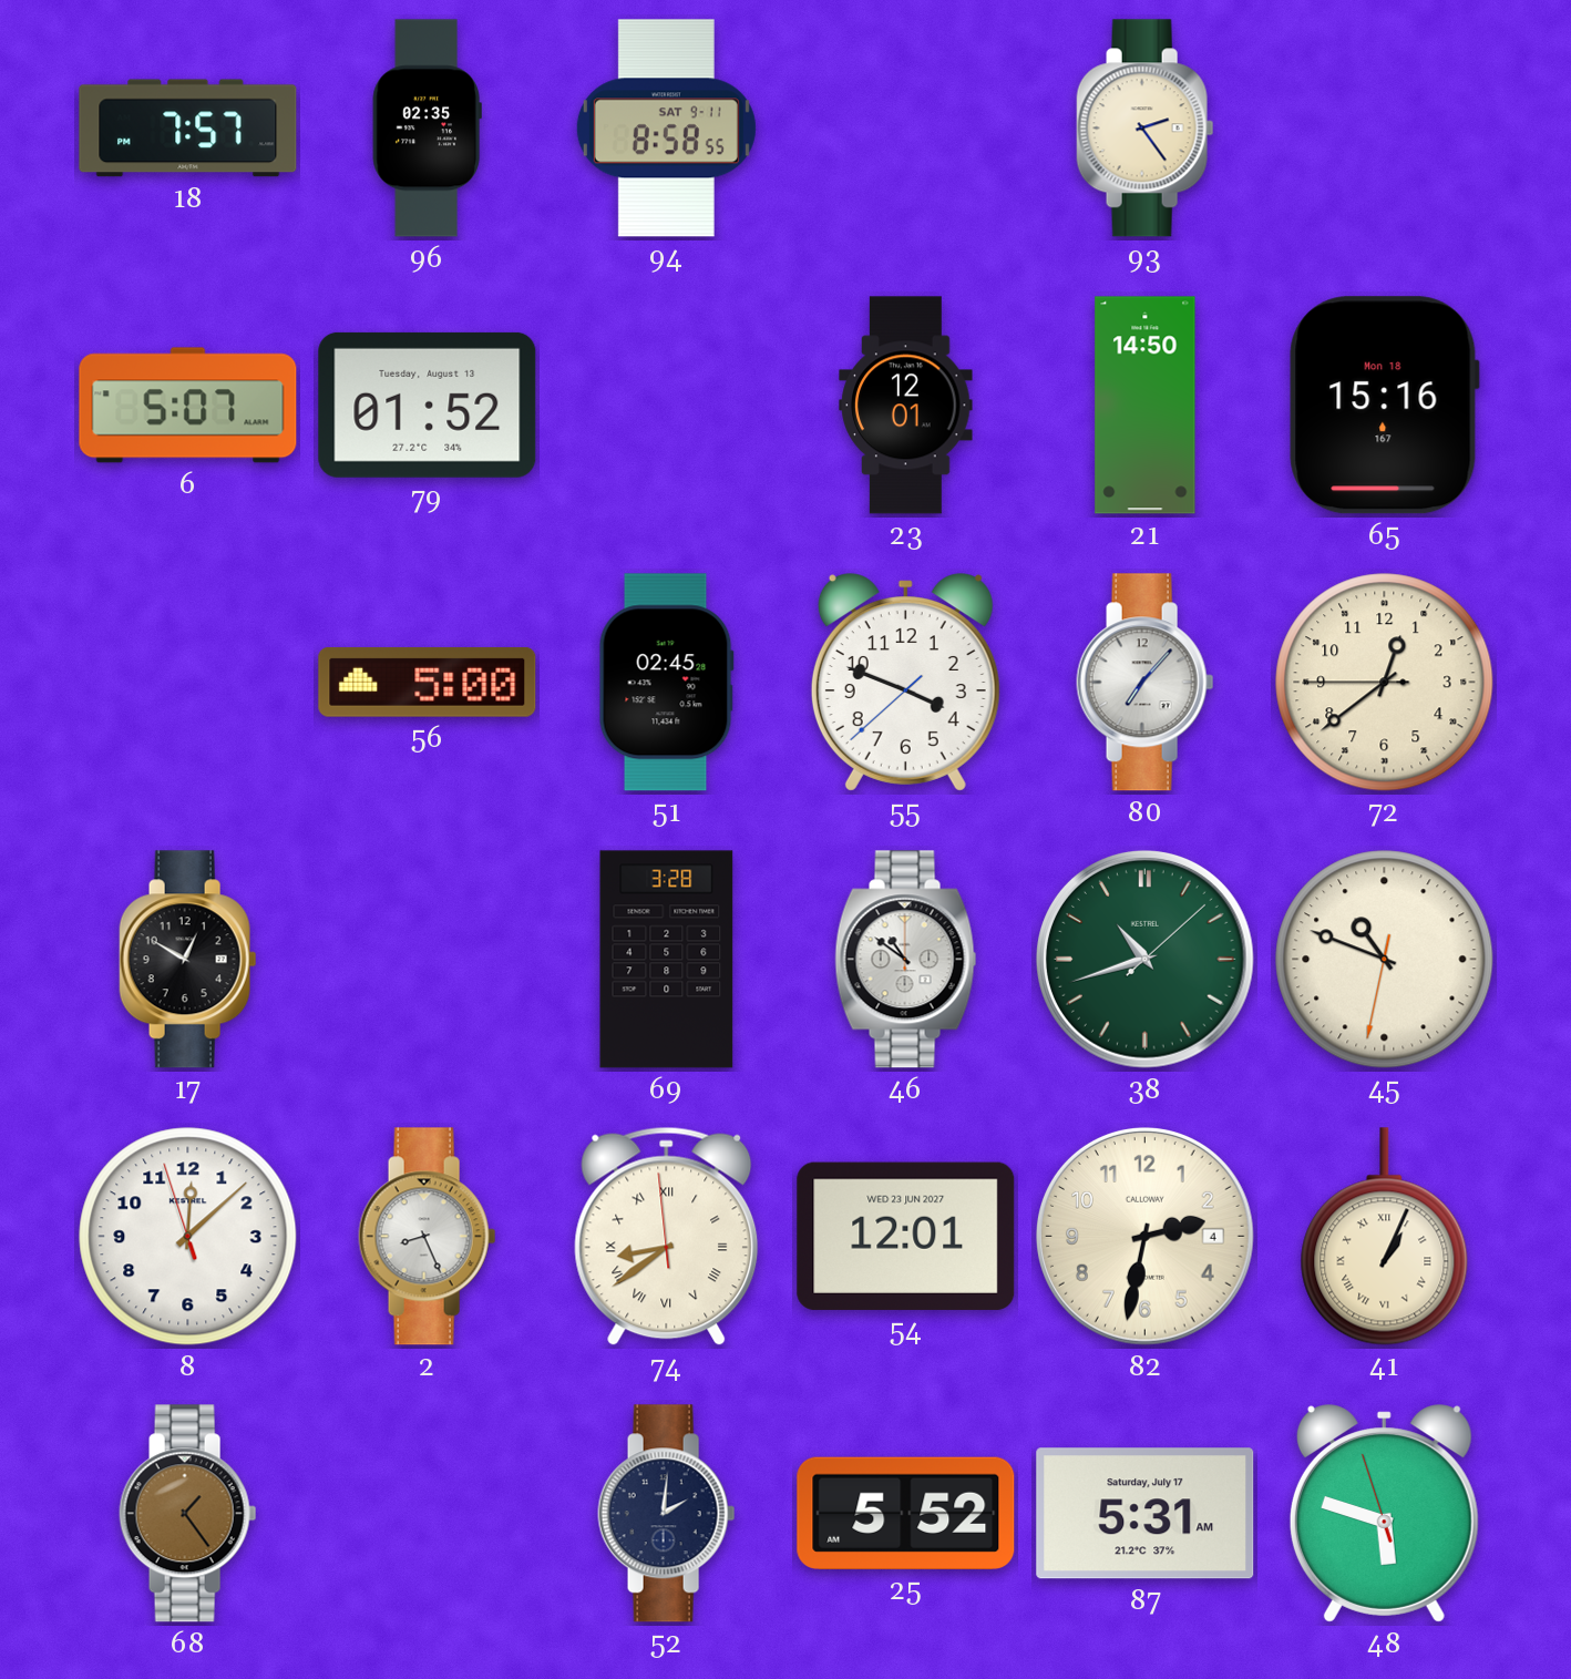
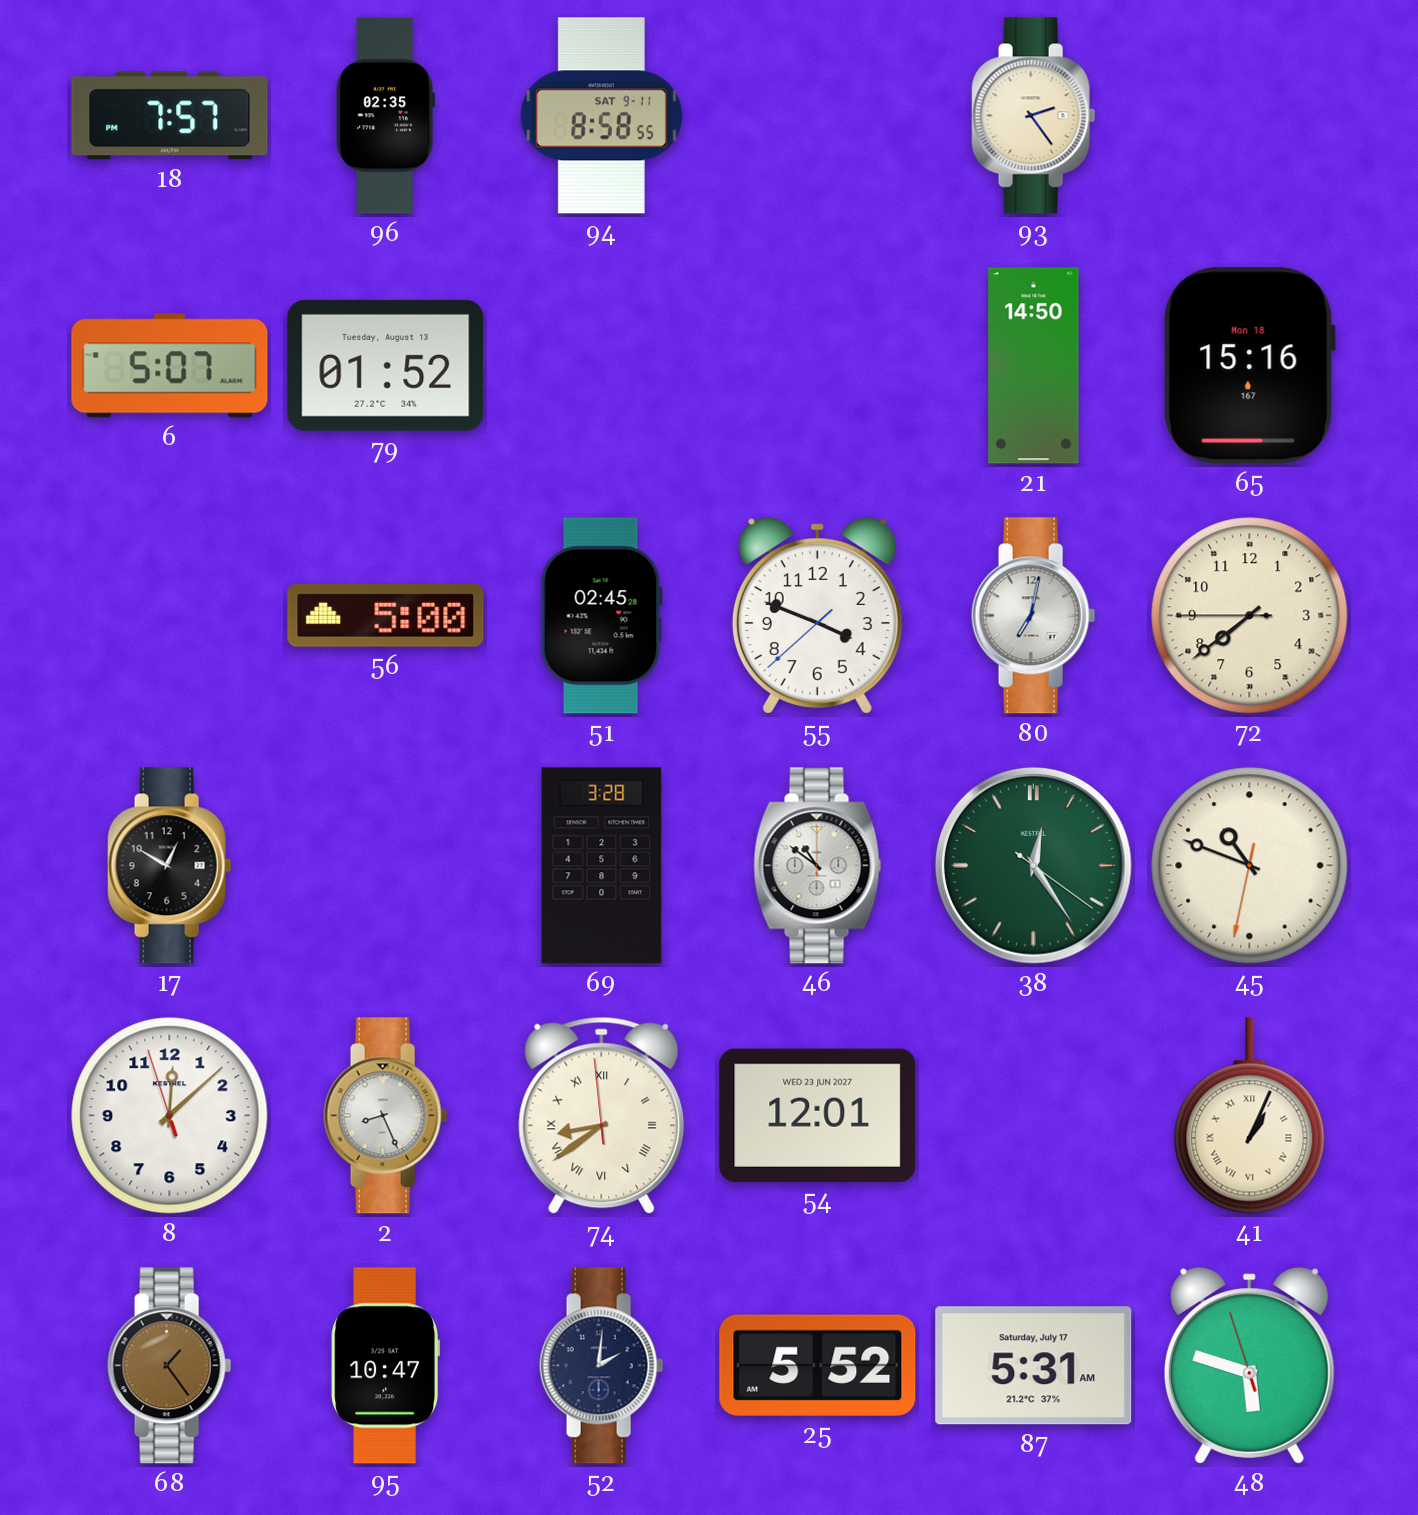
23: 12:01 -> none
80: 7:07 -> 7:02
72: 12:38 -> 7:38
38: 10:42 -> 12:24
82: 2:32 -> none
95: none -> 10:47
